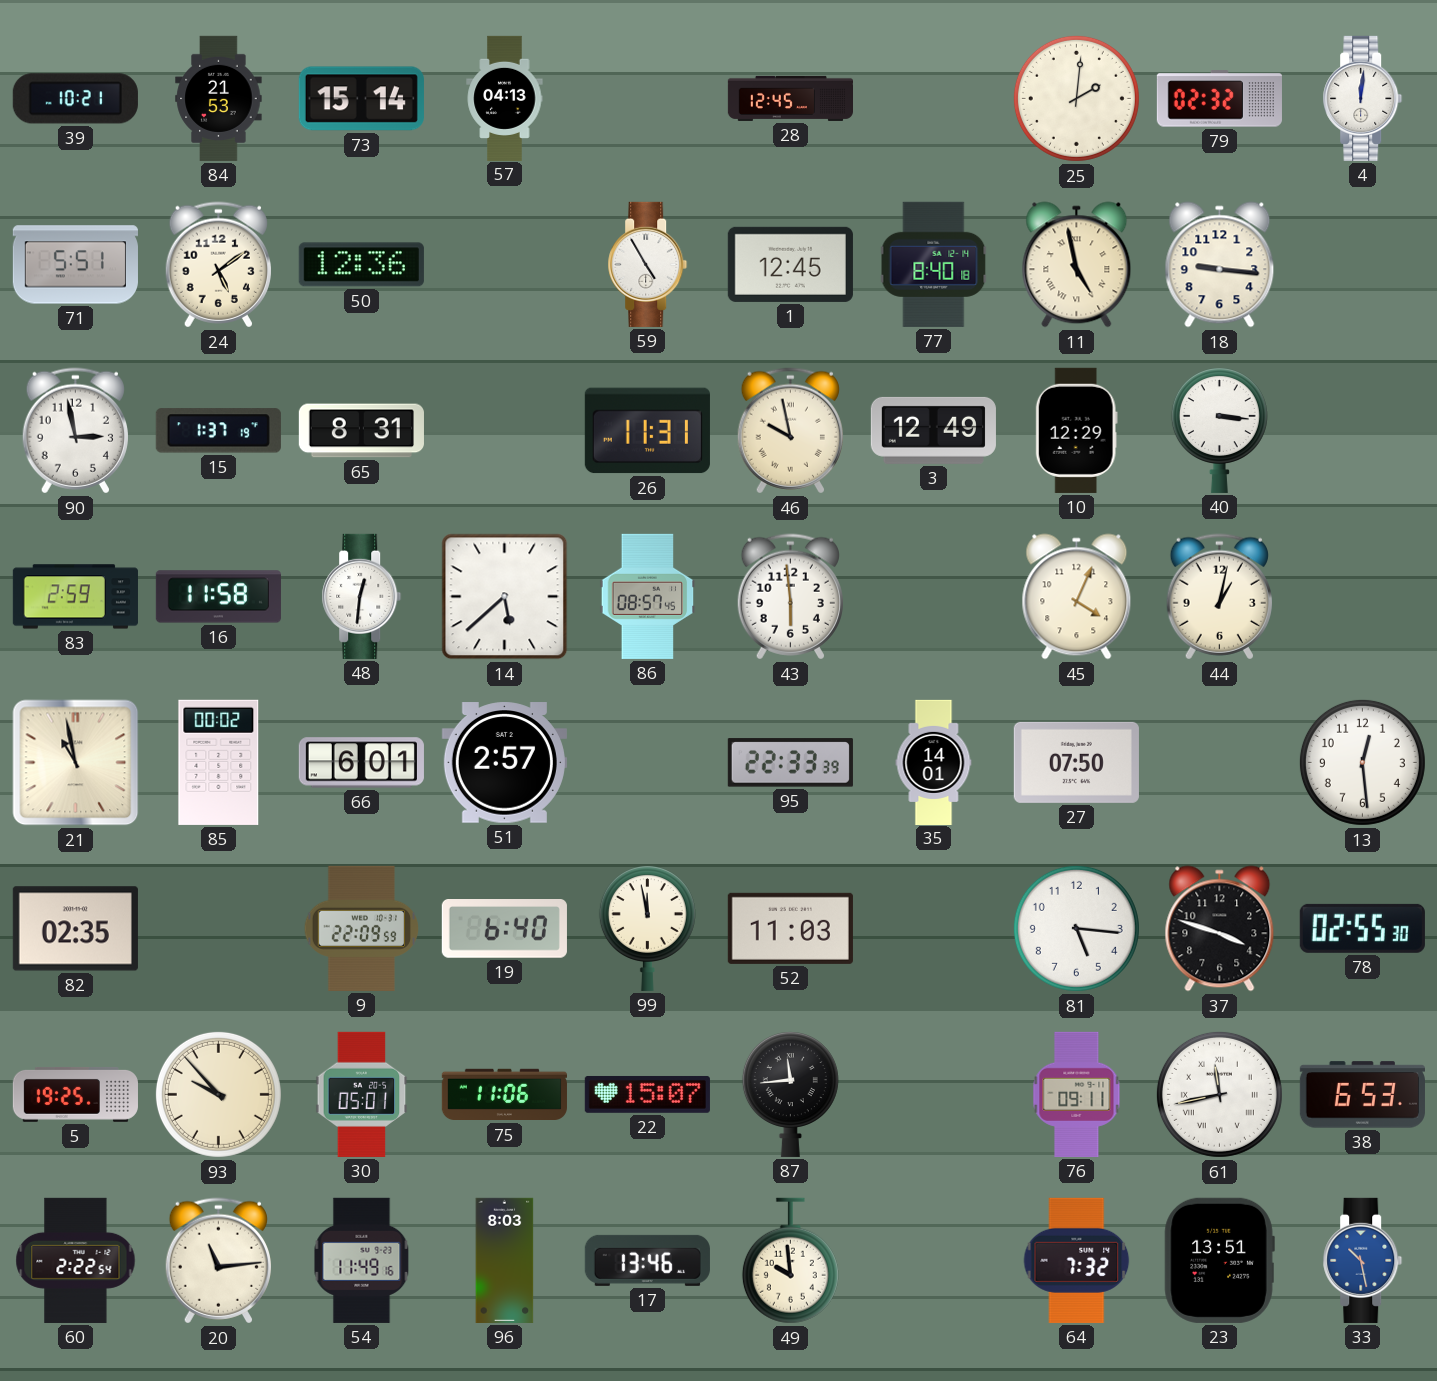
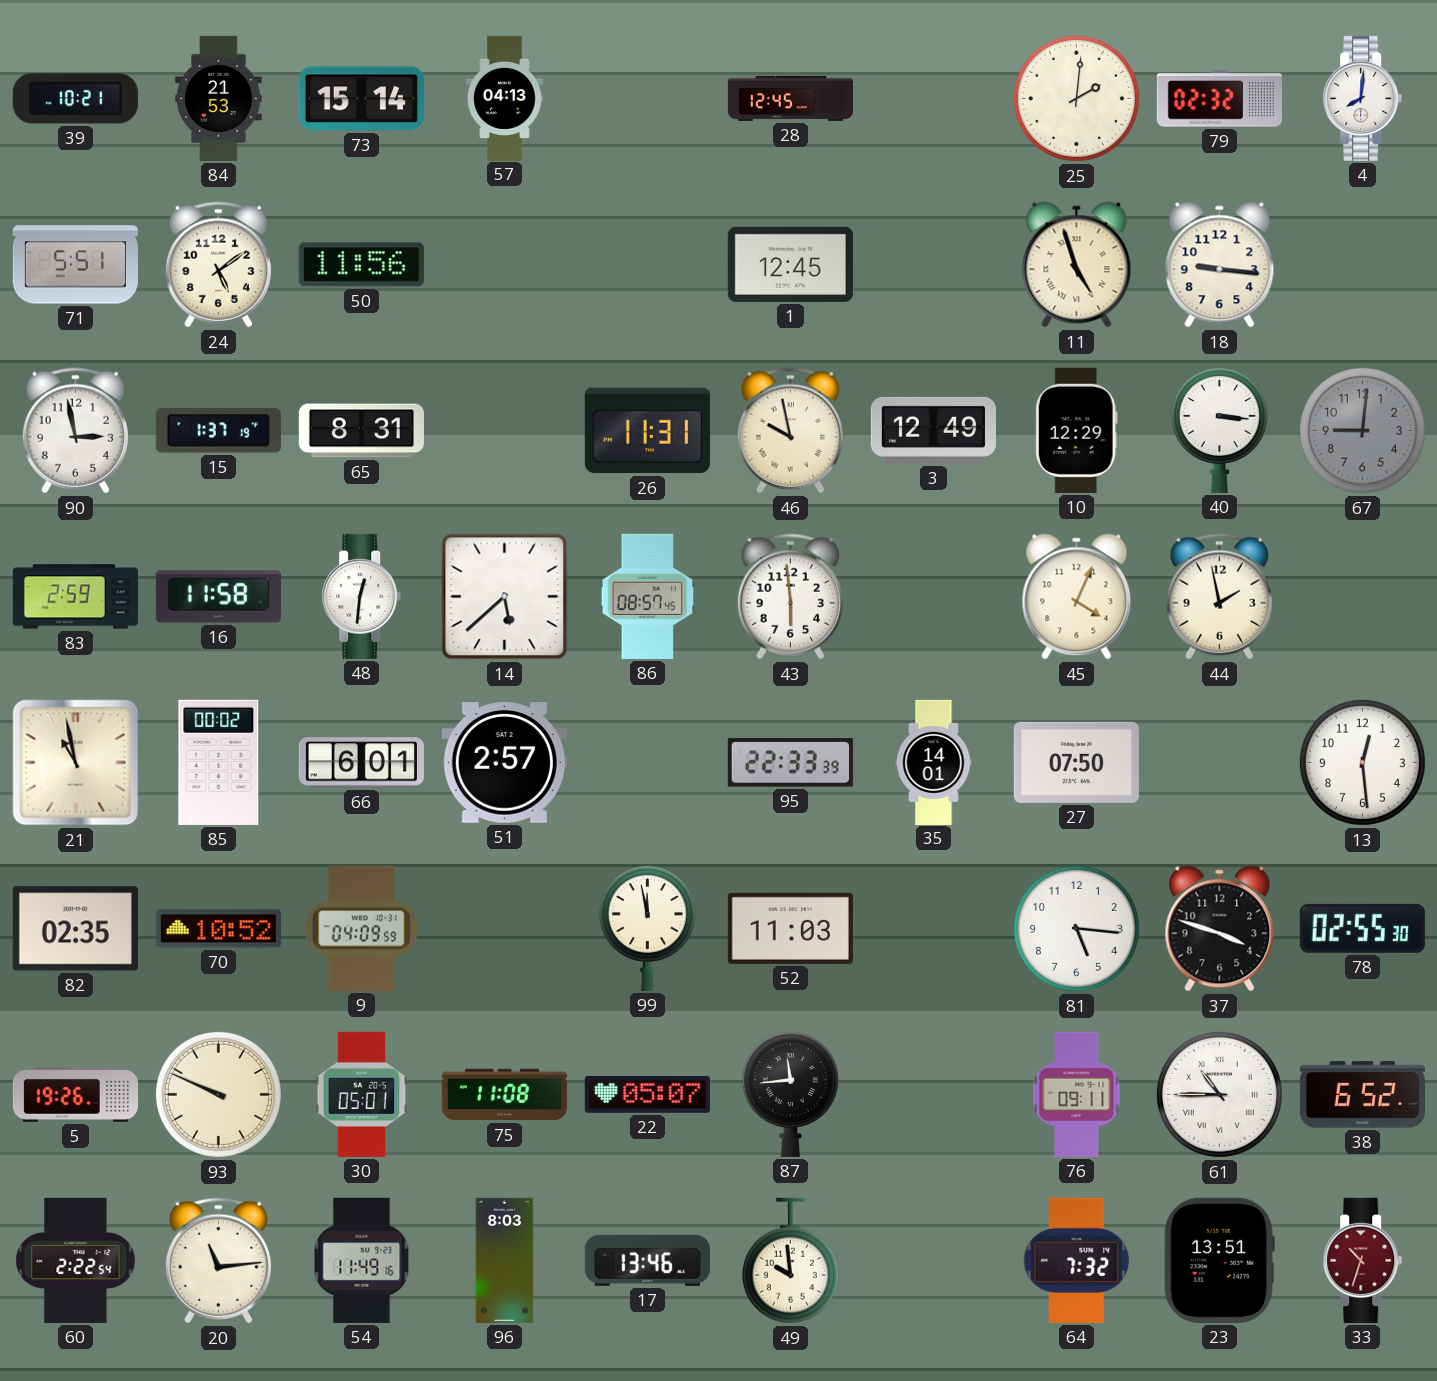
4: 12:01 -> 8:01
50: 12:36 -> 11:56
59: 4:55 -> none
77: 8:40 -> none
11: 4:58 -> 4:57
67: none -> 9:01
44: 1:02 -> 1:58
70: none -> 10:52
9: 22:09 -> 04:09
19: 6:40 -> none
5: 19:25 -> 19:26
93: 9:53 -> 9:49
75: 11:06 -> 11:08
22: 15:07 -> 05:07
61: 11:43 -> 10:45
38: 6:53 -> 6:52
33: 10:28 -> 10:33
33 dial: blue -> burgundy
